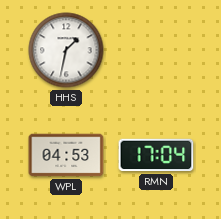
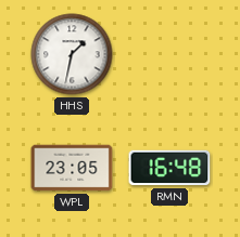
WPL: 04:53 -> 23:05
RMN: 17:04 -> 16:48
